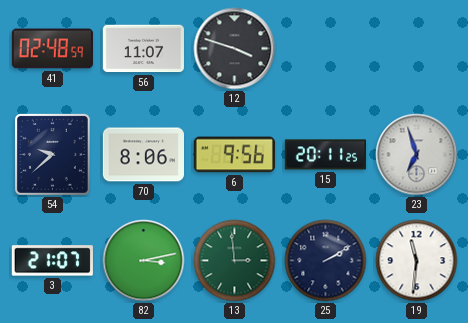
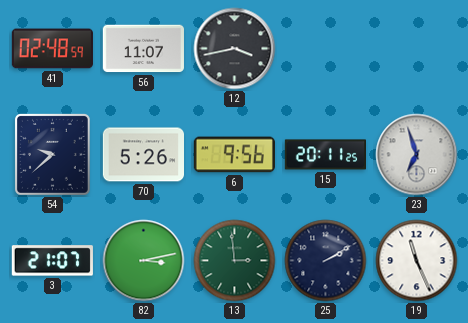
12: 3:48 -> 3:43
70: 8:06 -> 5:26
19: 11:31 -> 11:26
